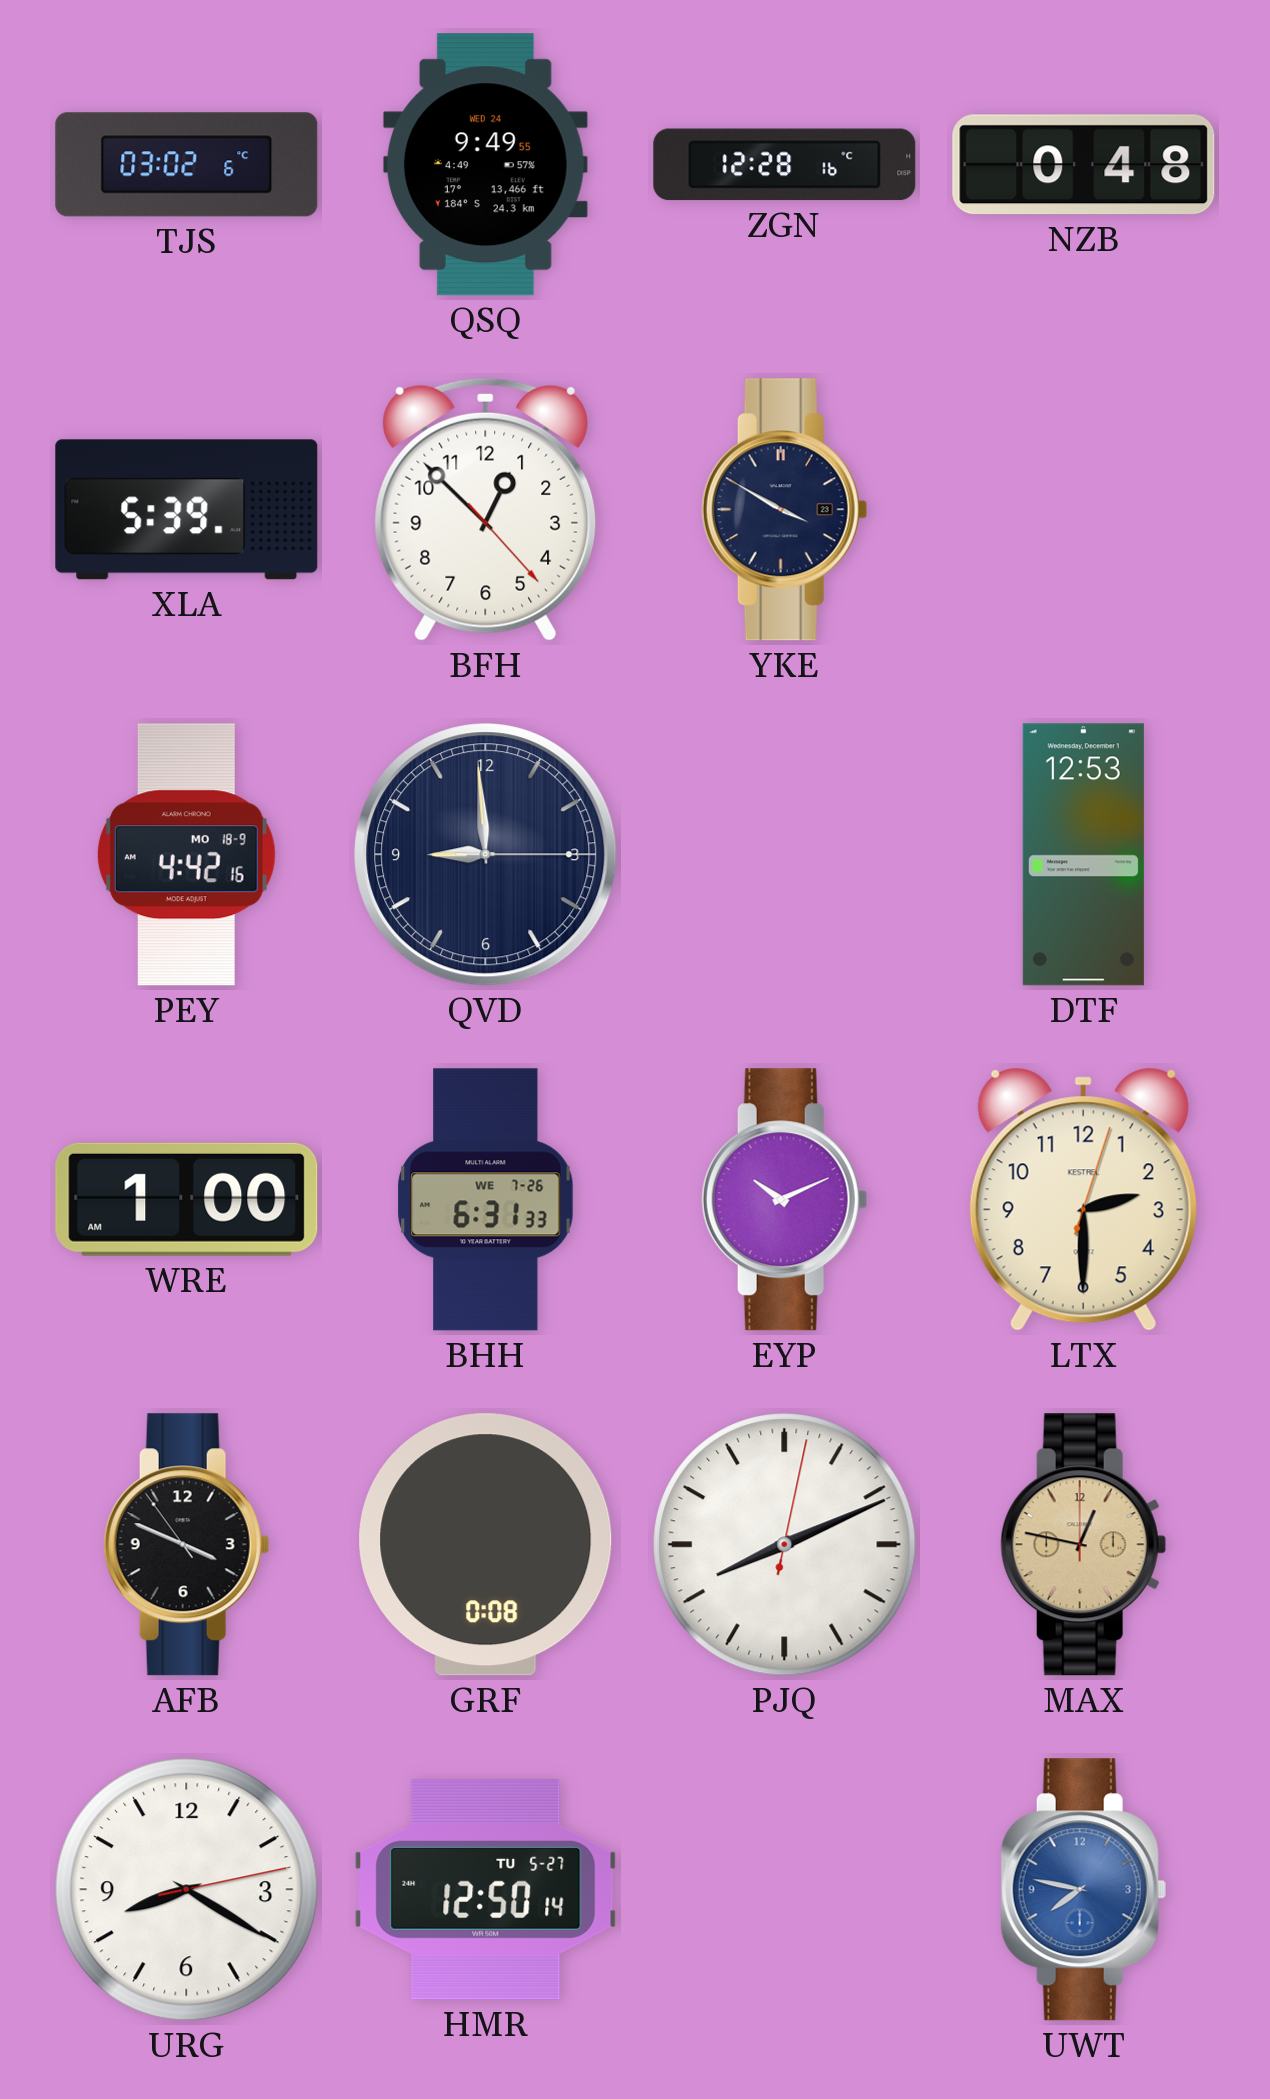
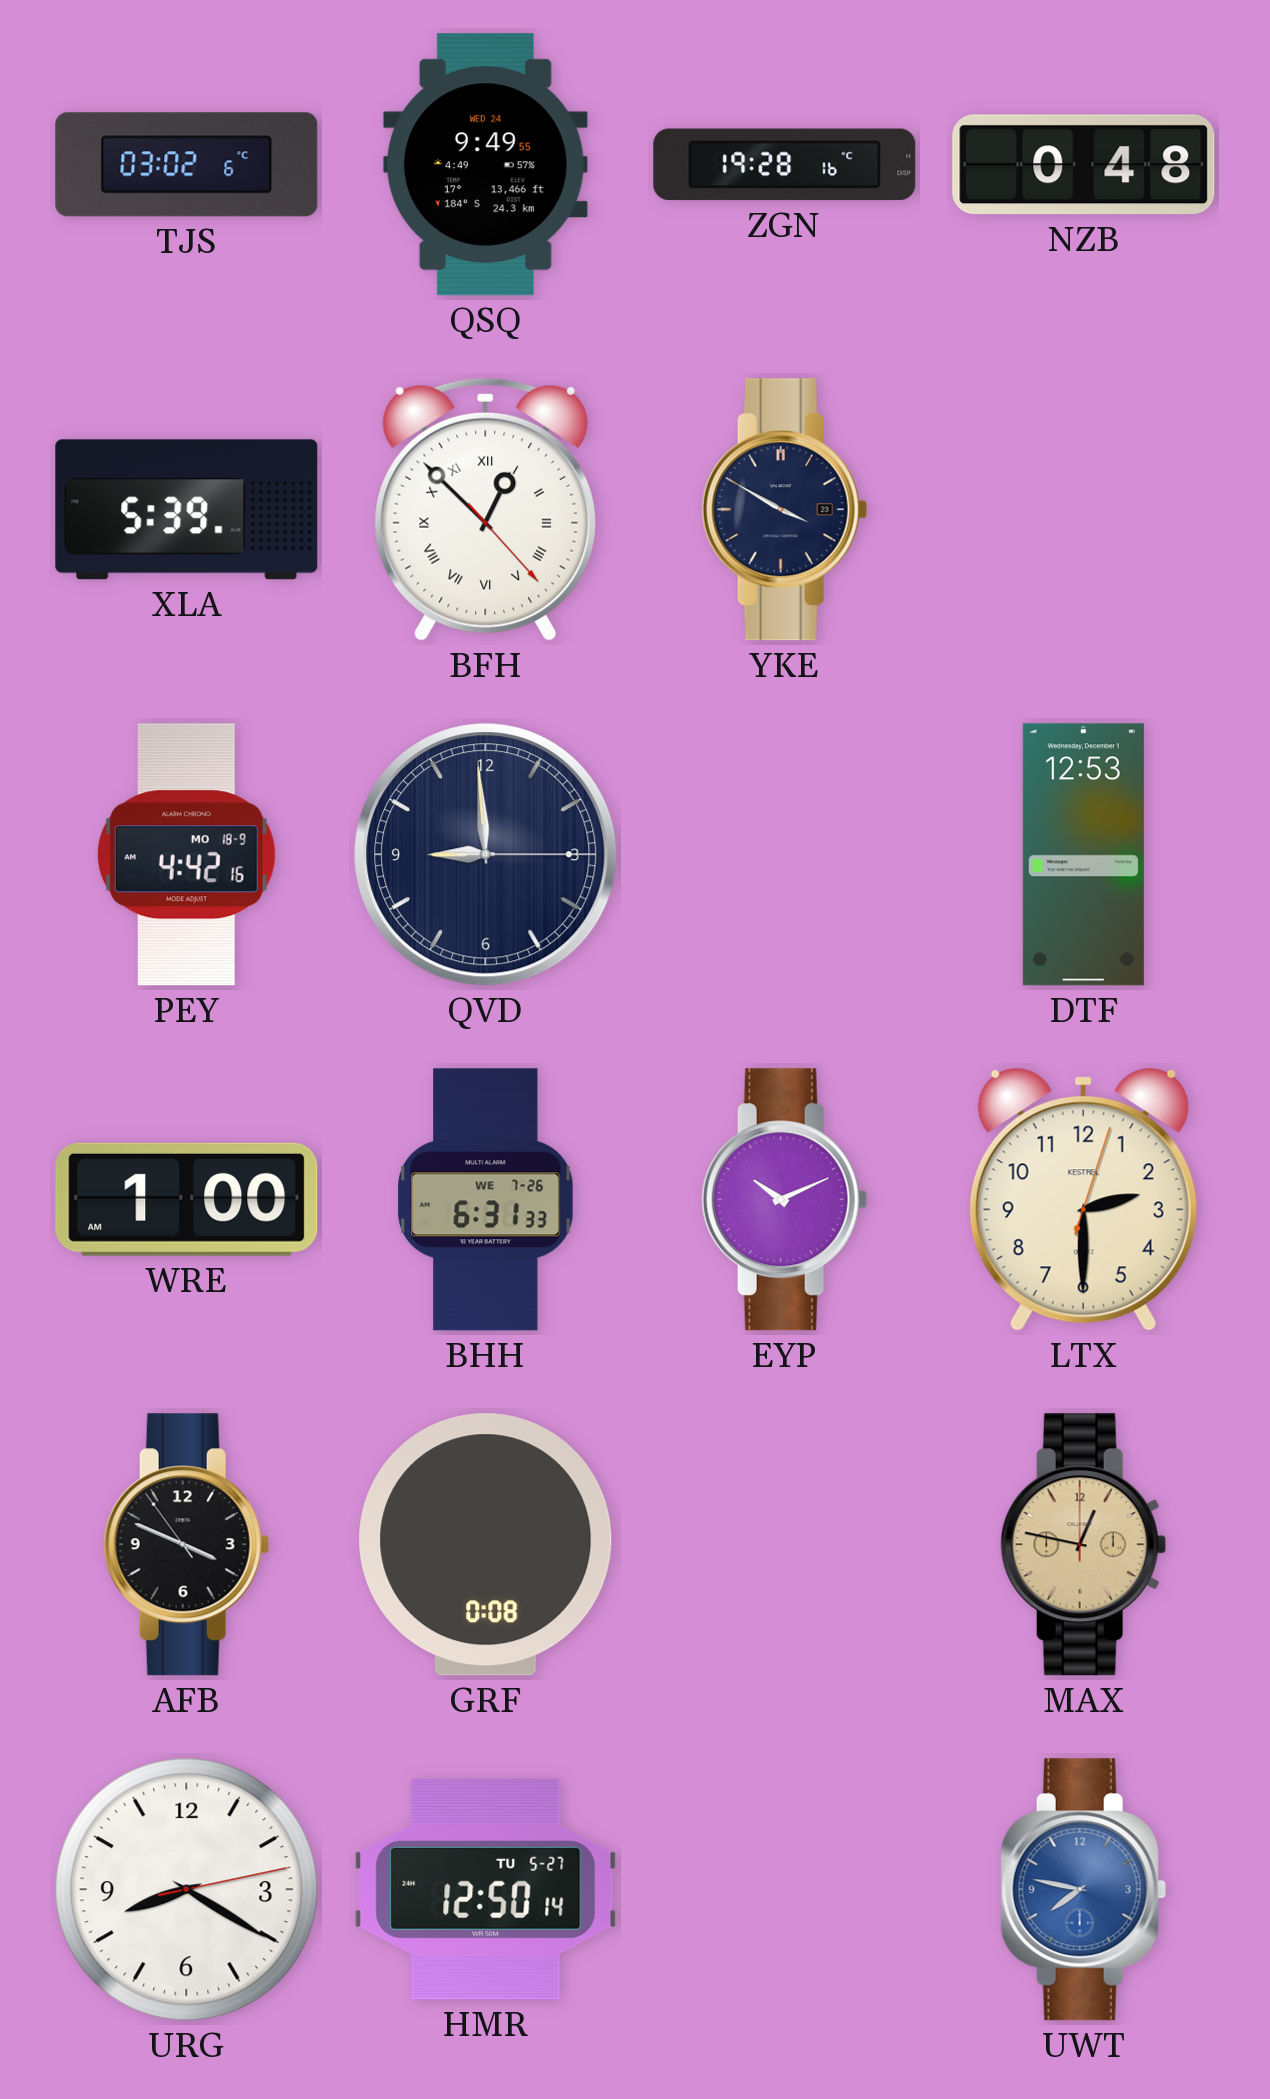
ZGN: 12:28 -> 19:28
BFH numerals: Arabic -> Roman
PJQ: 8:11 -> none
